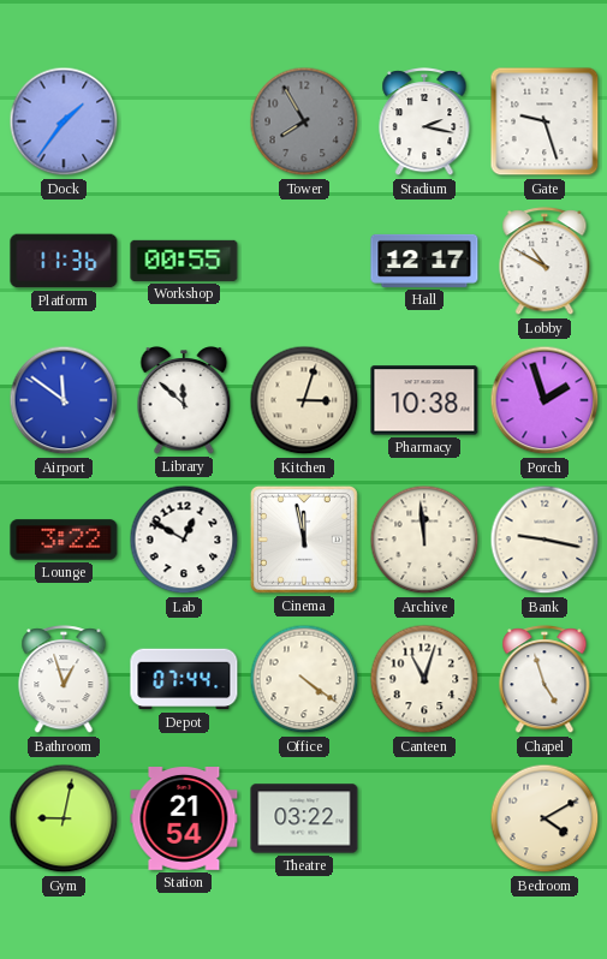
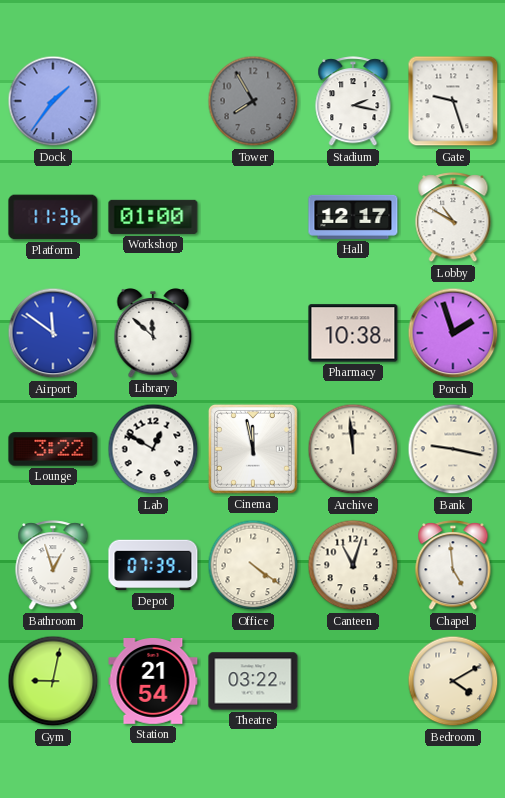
Workshop: 00:55 -> 01:00
Kitchen: 3:03 -> none
Depot: 07:44 -> 07:39
Chapel: 4:57 -> 4:59
